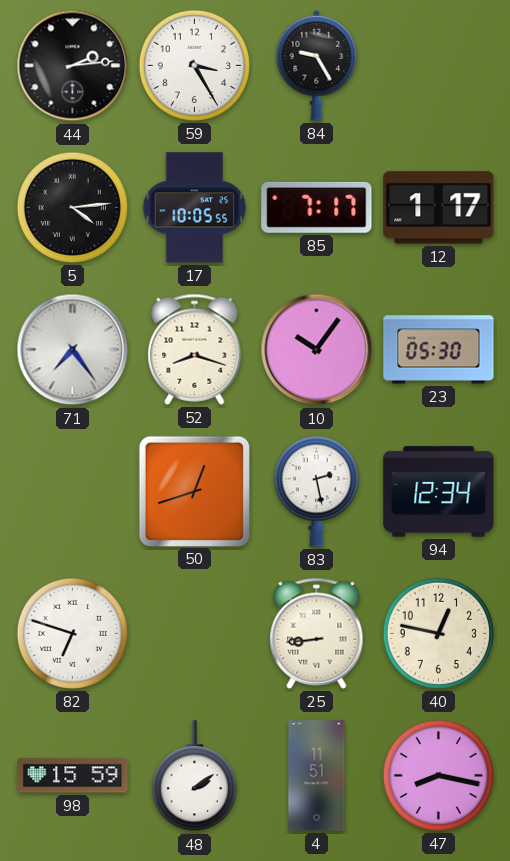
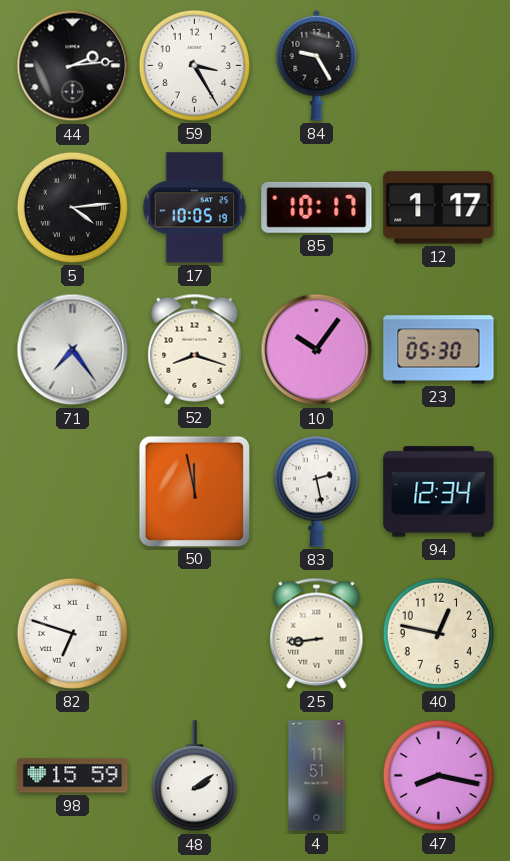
17: 10:05:55 -> 10:05:19
85: 7:17 -> 10:17
50: 12:42 -> 11:58
